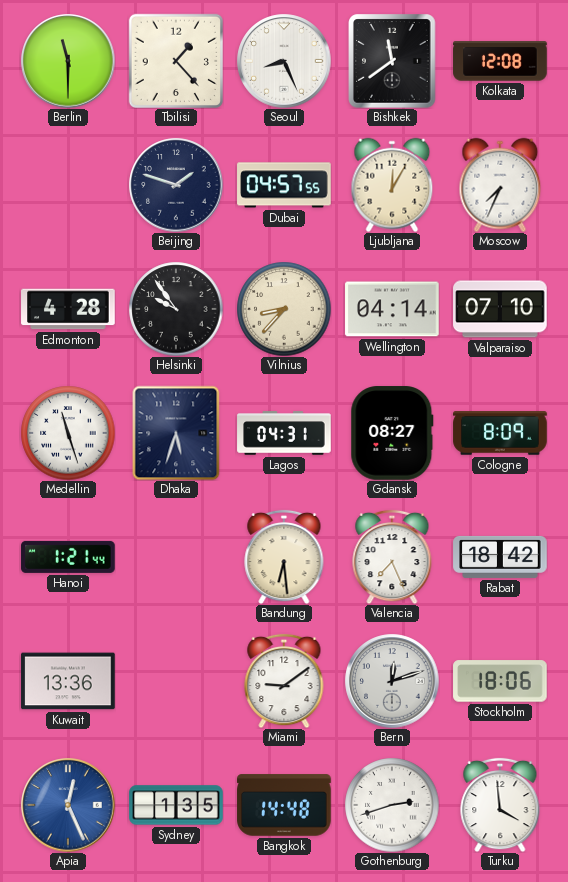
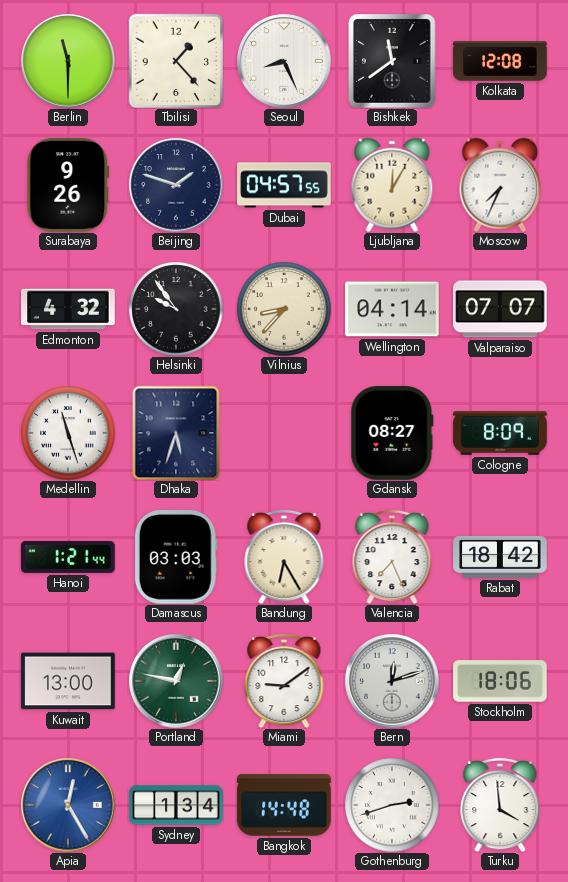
Surabaya: none -> 9:26
Edmonton: 4:28 -> 4:32
Valparaiso: 07:10 -> 07:07
Lagos: 04:31 -> none
Damascus: none -> 03:03
Bandung: 6:29 -> 6:25
Kuwait: 13:36 -> 13:00
Portland: none -> 12:47
Apia: 12:26 -> 12:25
Sydney: 1:35 -> 1:34
